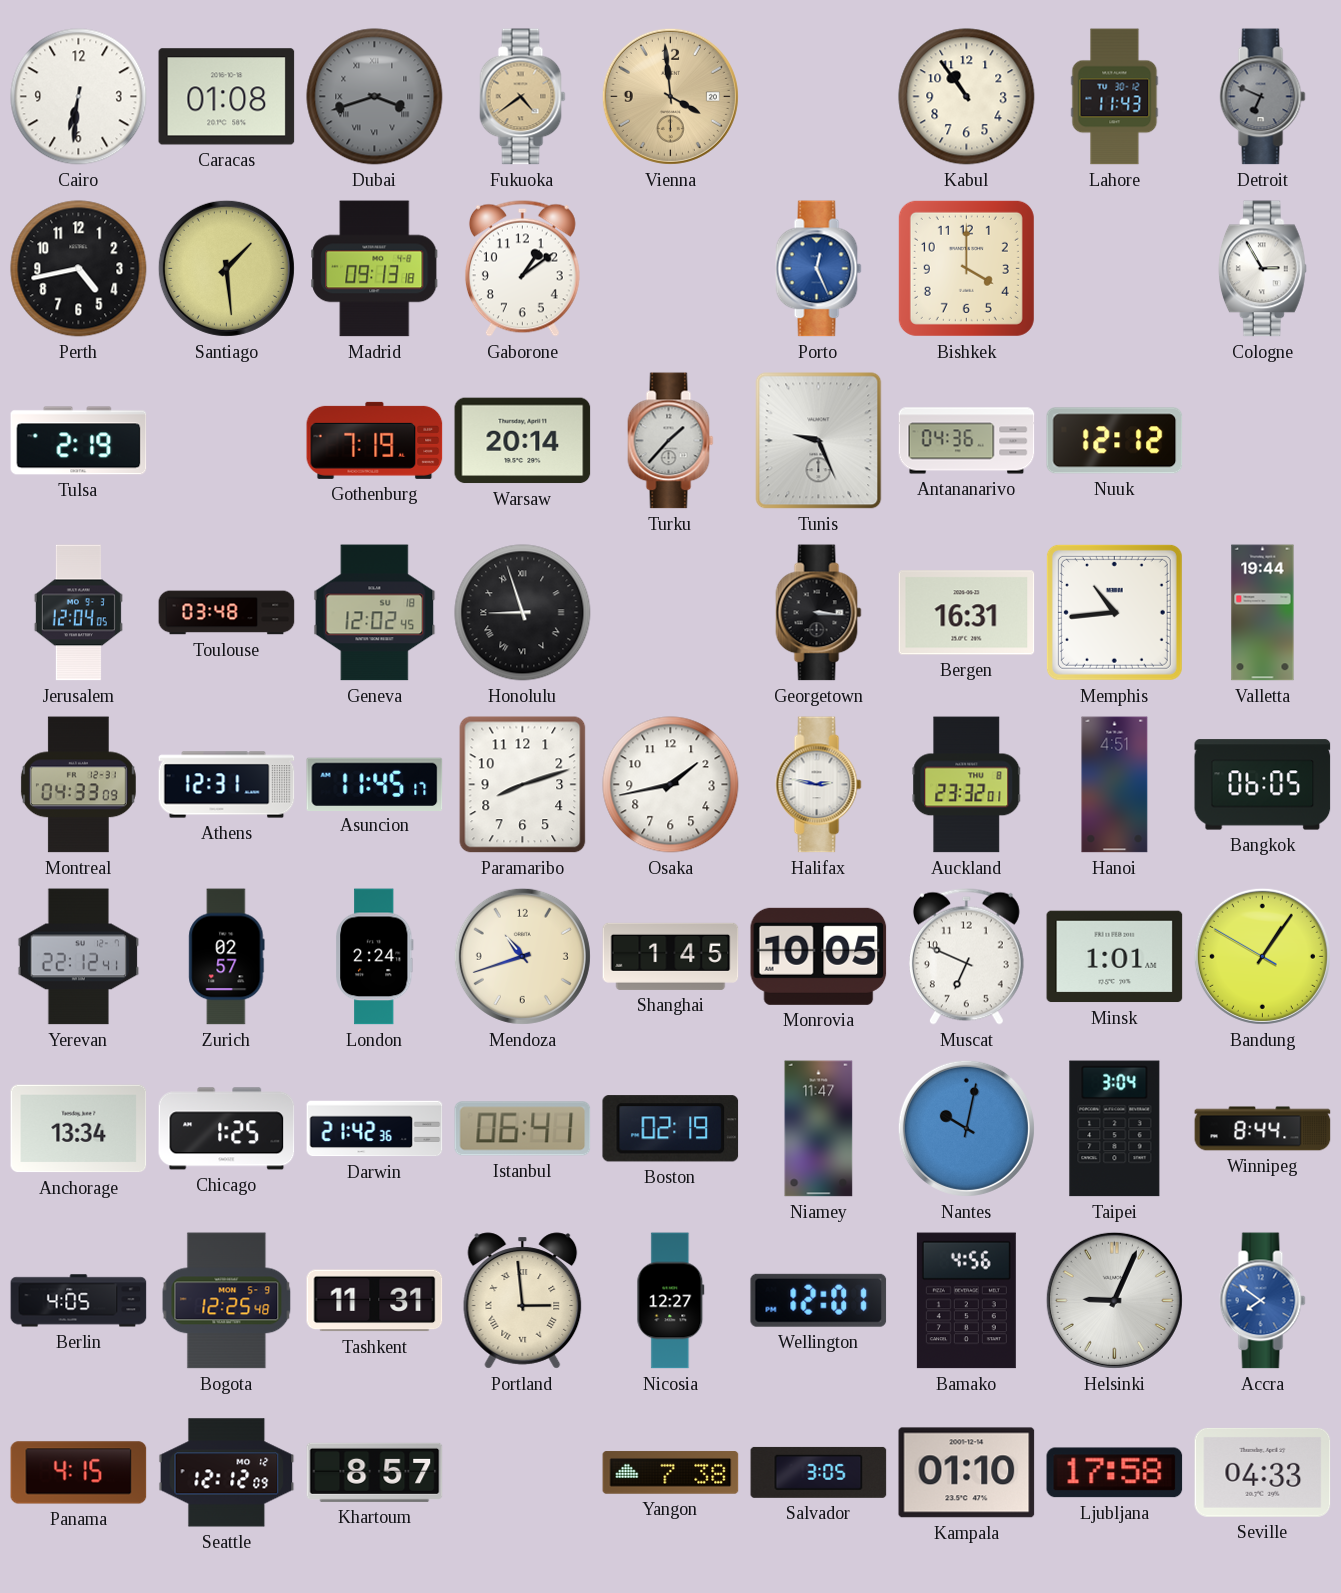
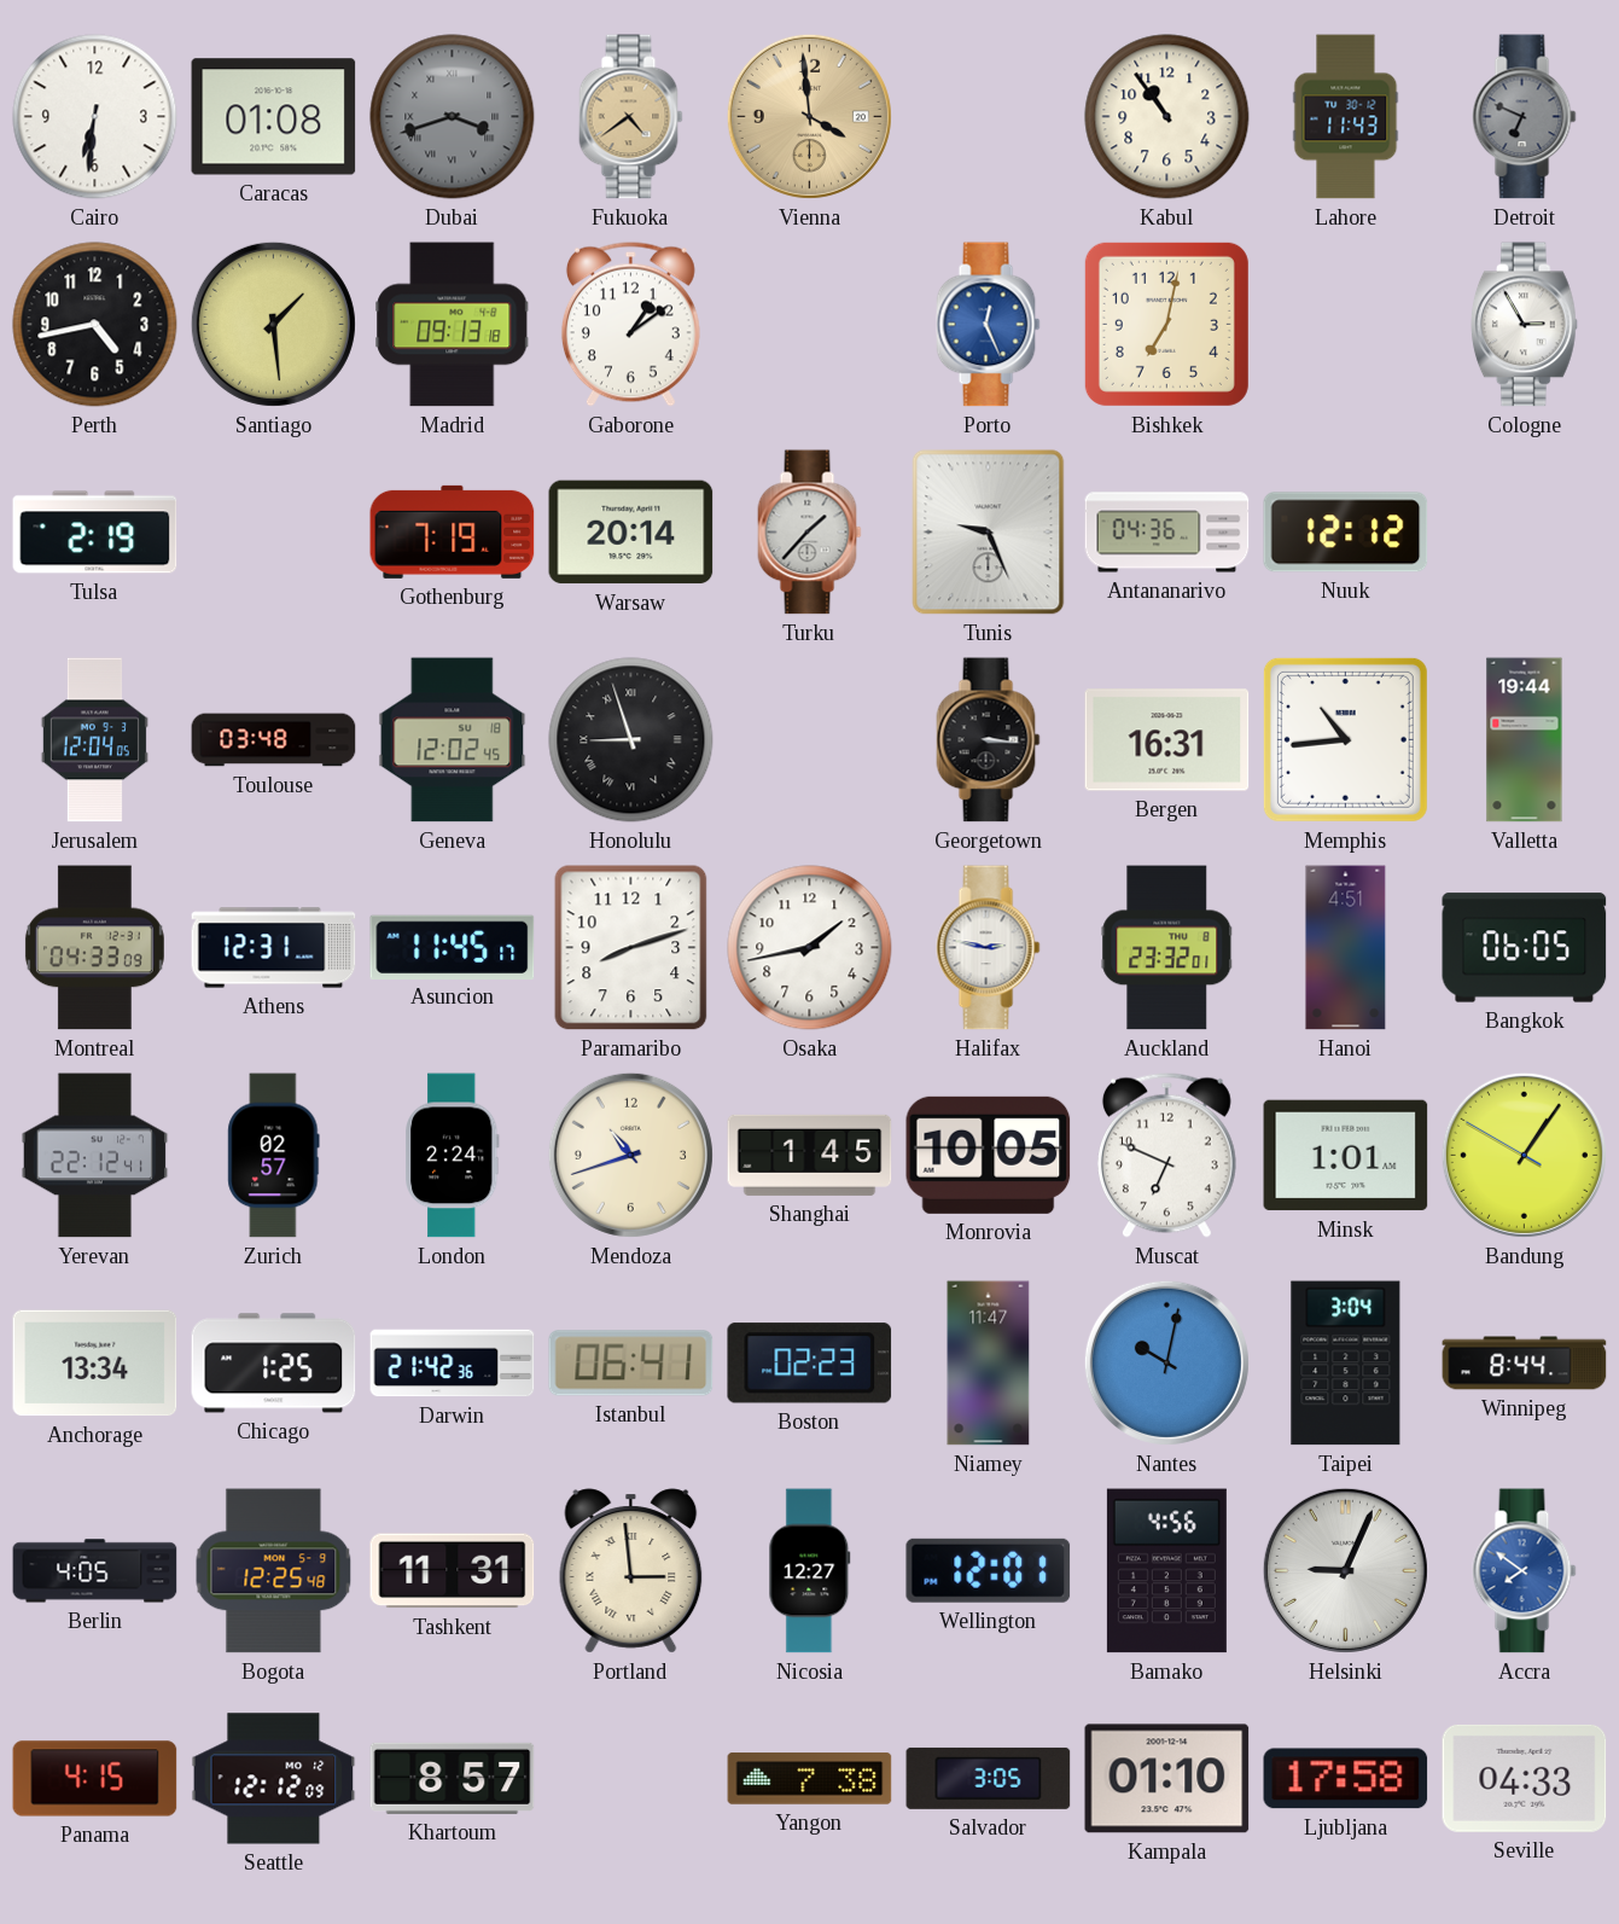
Bishkek: 4:00 -> 7:02
Boston: 02:19 -> 02:23
